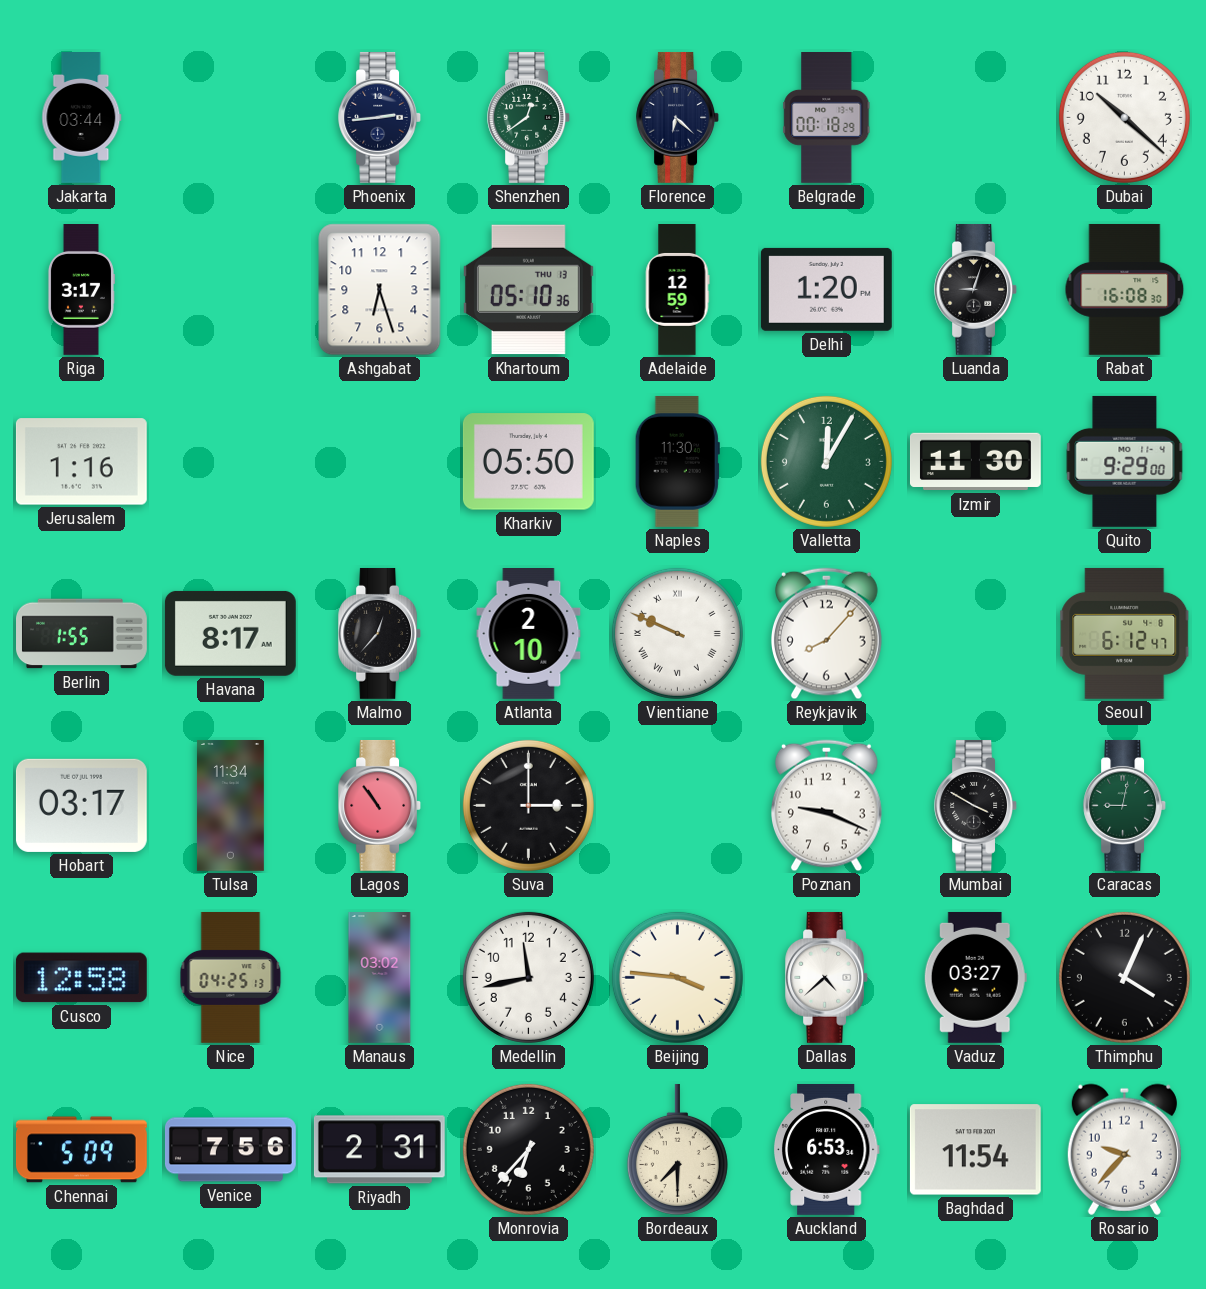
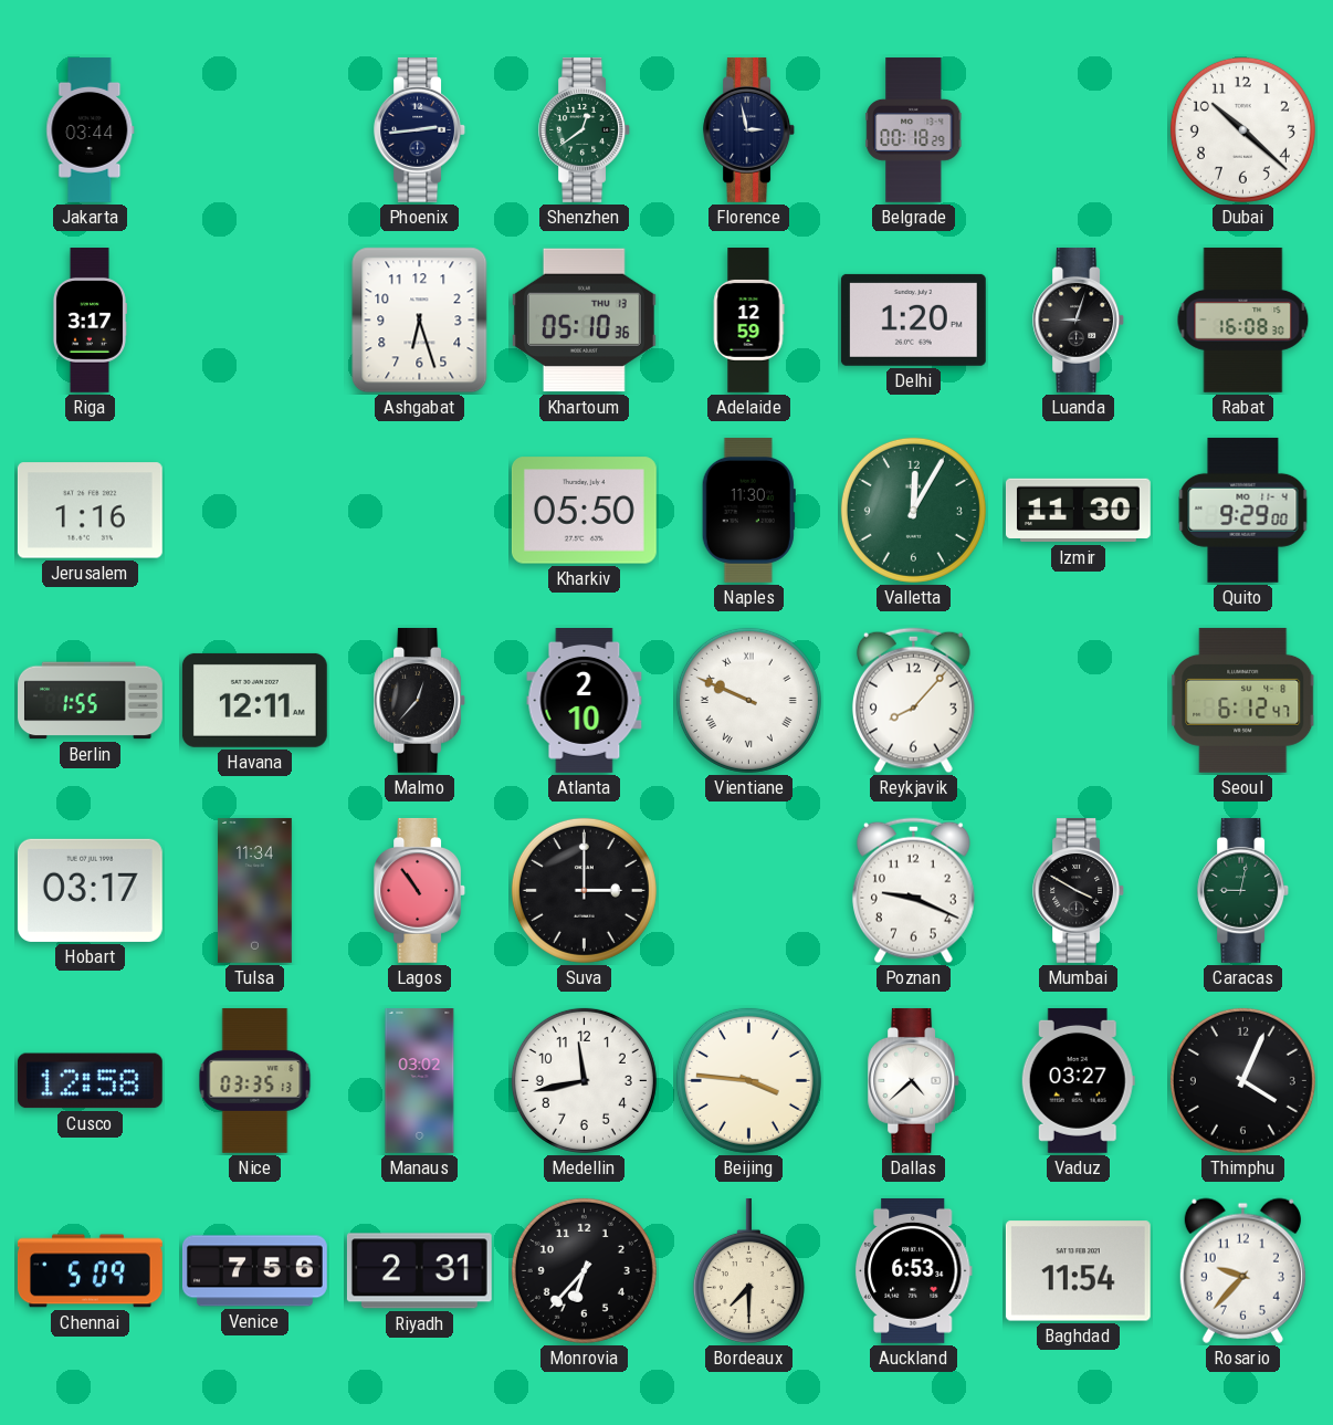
Florence: 6:22 -> 2:58
Havana: 8:17 -> 12:11
Nice: 04:25 -> 03:35
